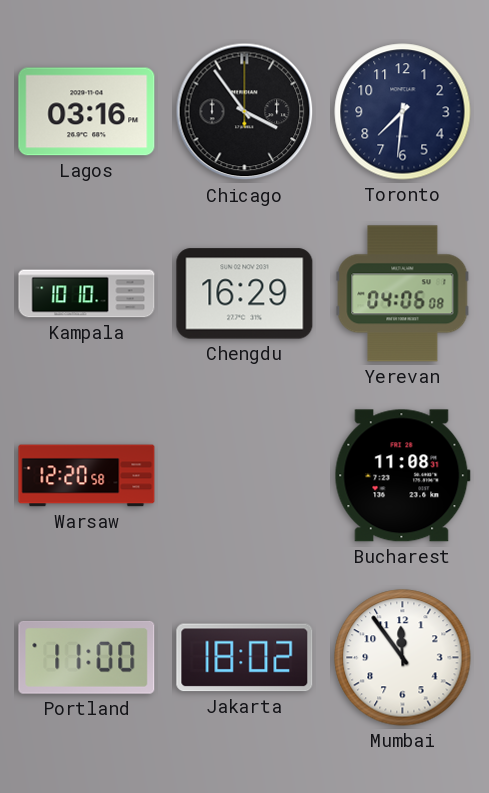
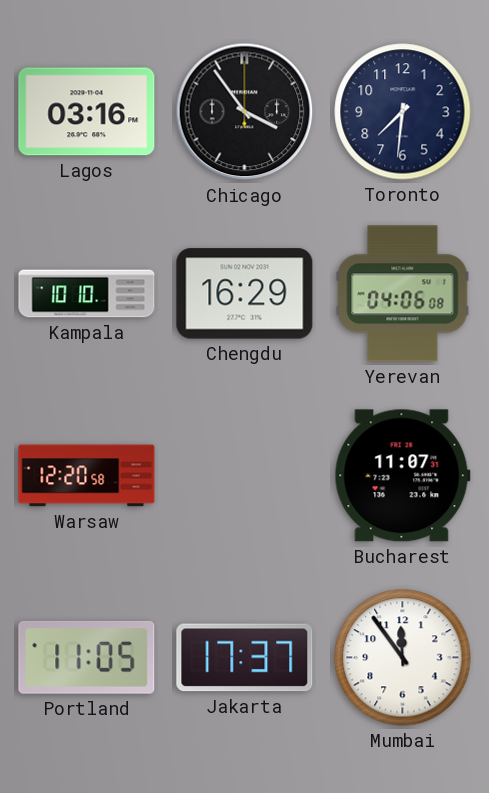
Bucharest: 11:08 -> 11:07
Portland: 11:00 -> 11:05
Jakarta: 18:02 -> 17:37
